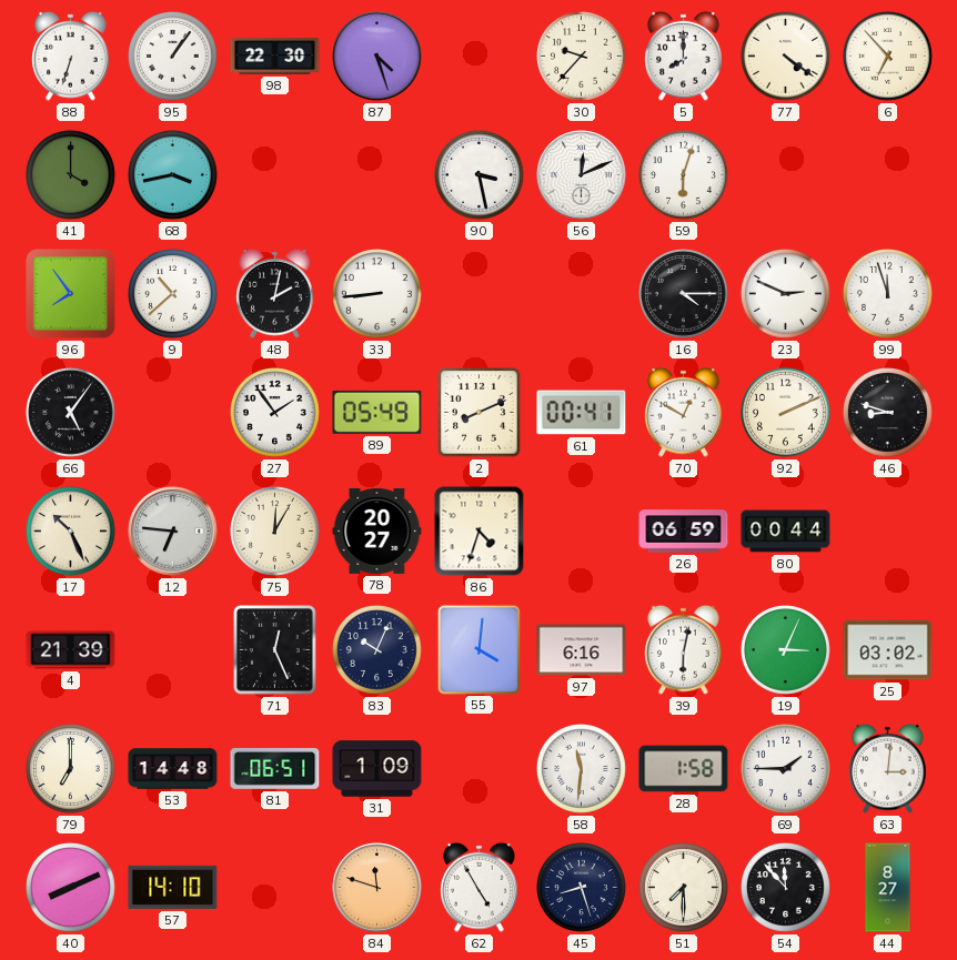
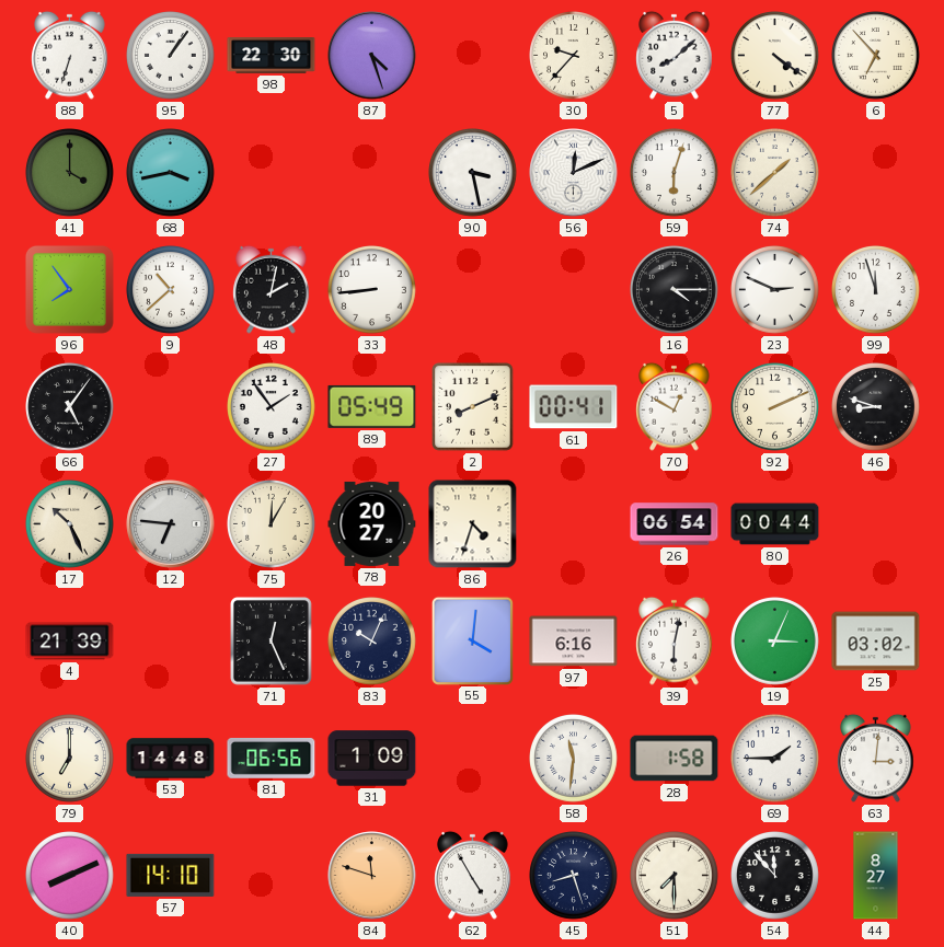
5: 8:00 -> 8:08
74: none -> 1:38
26: 06:59 -> 06:54
81: 06:51 -> 06:56
